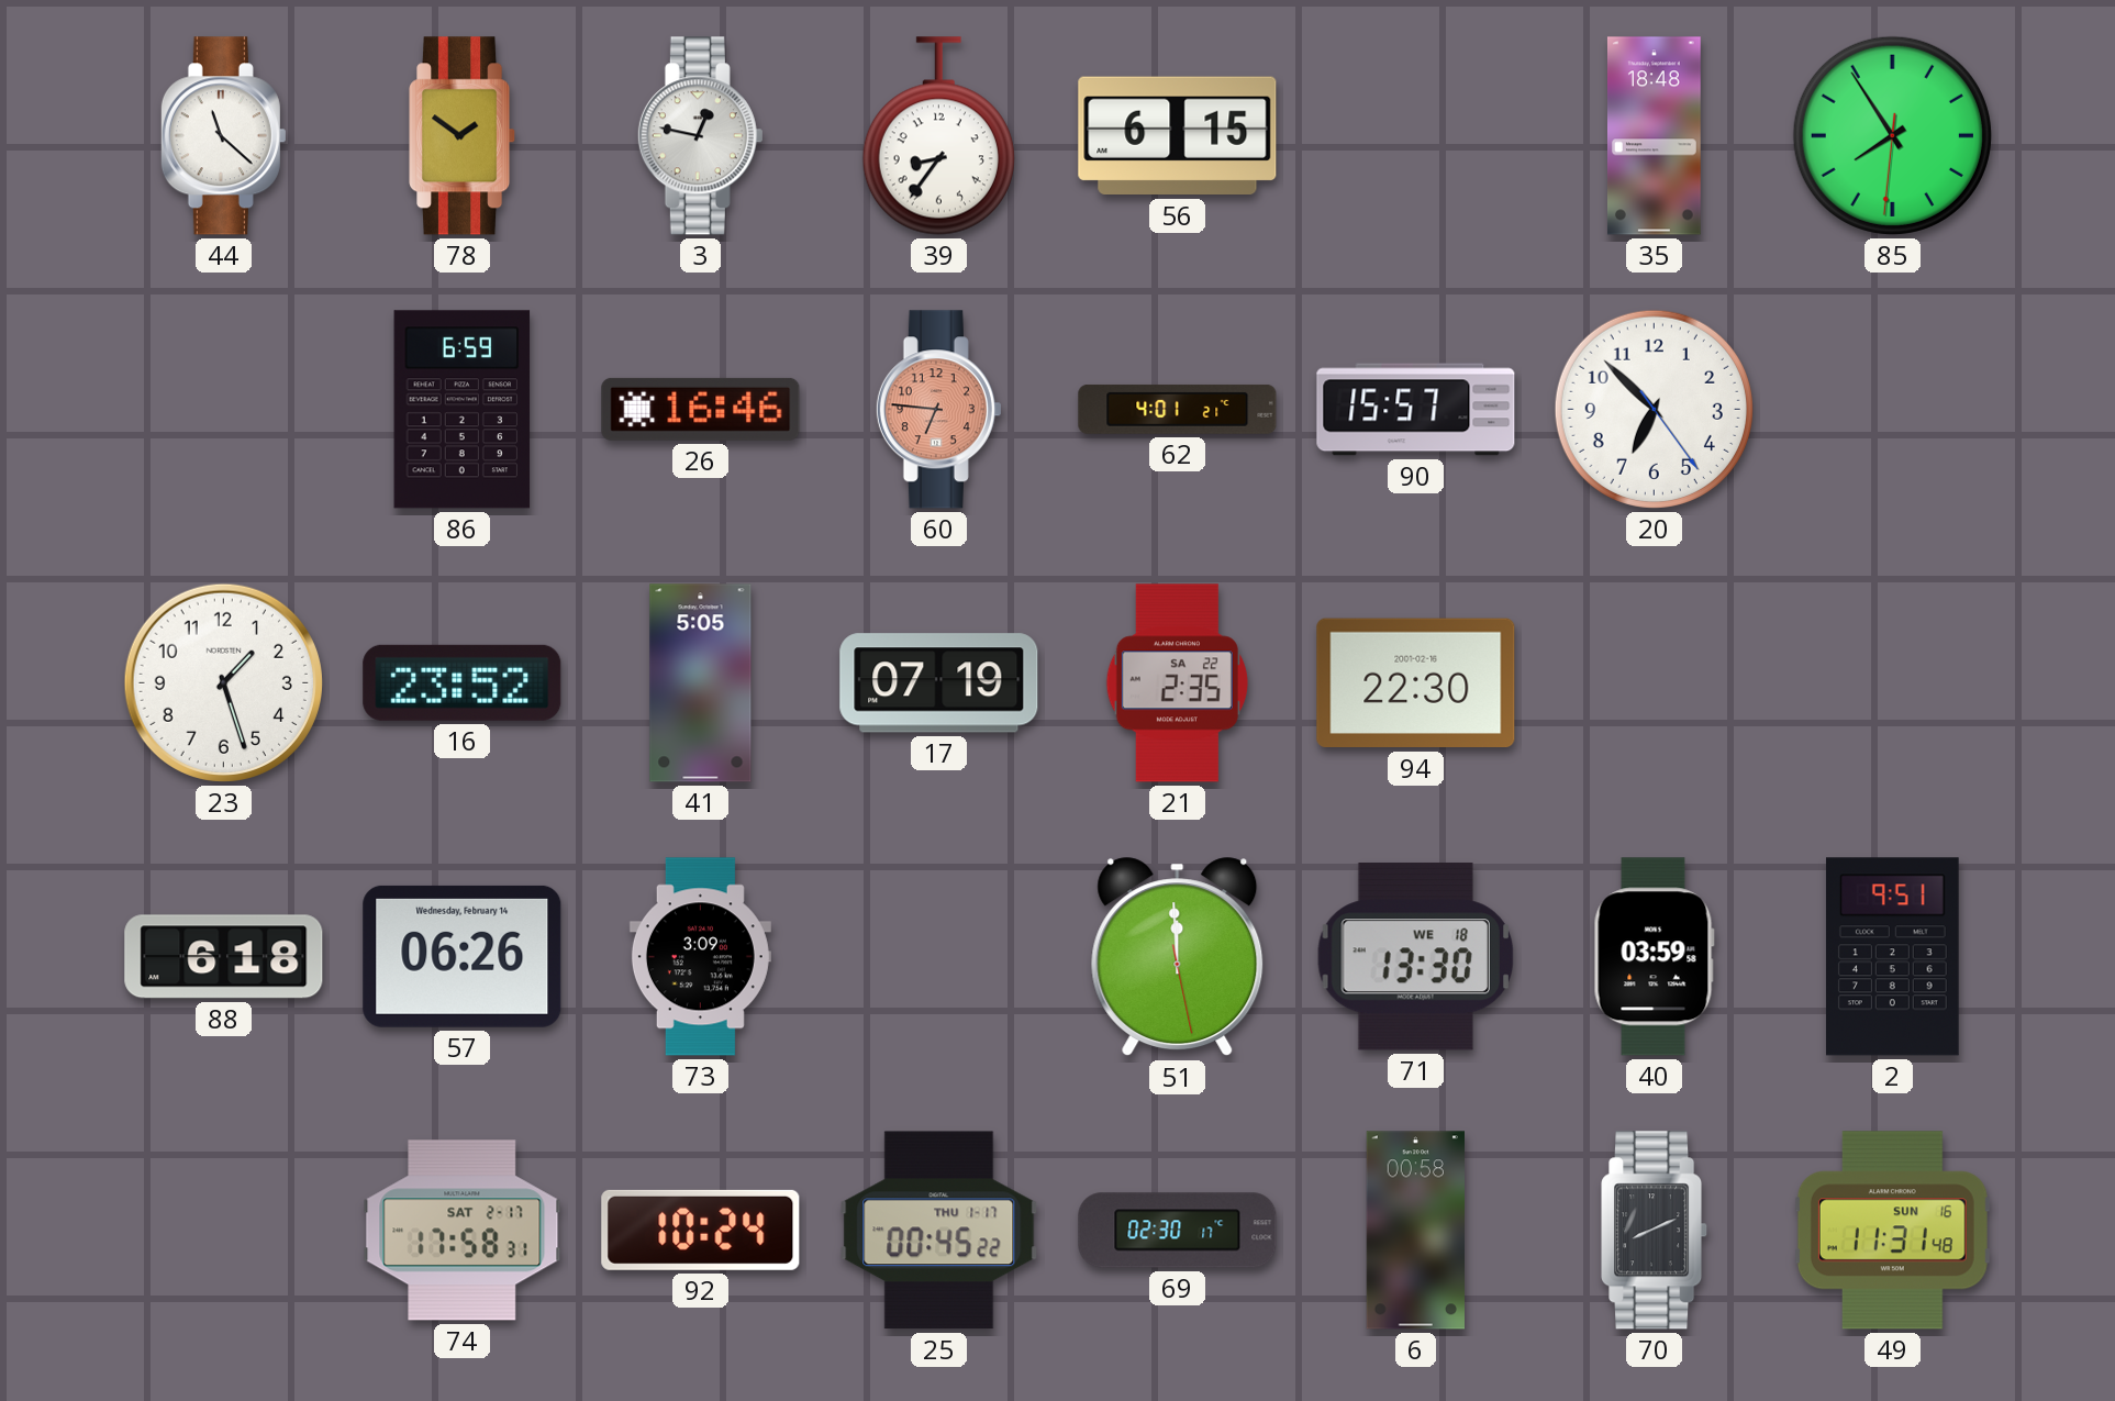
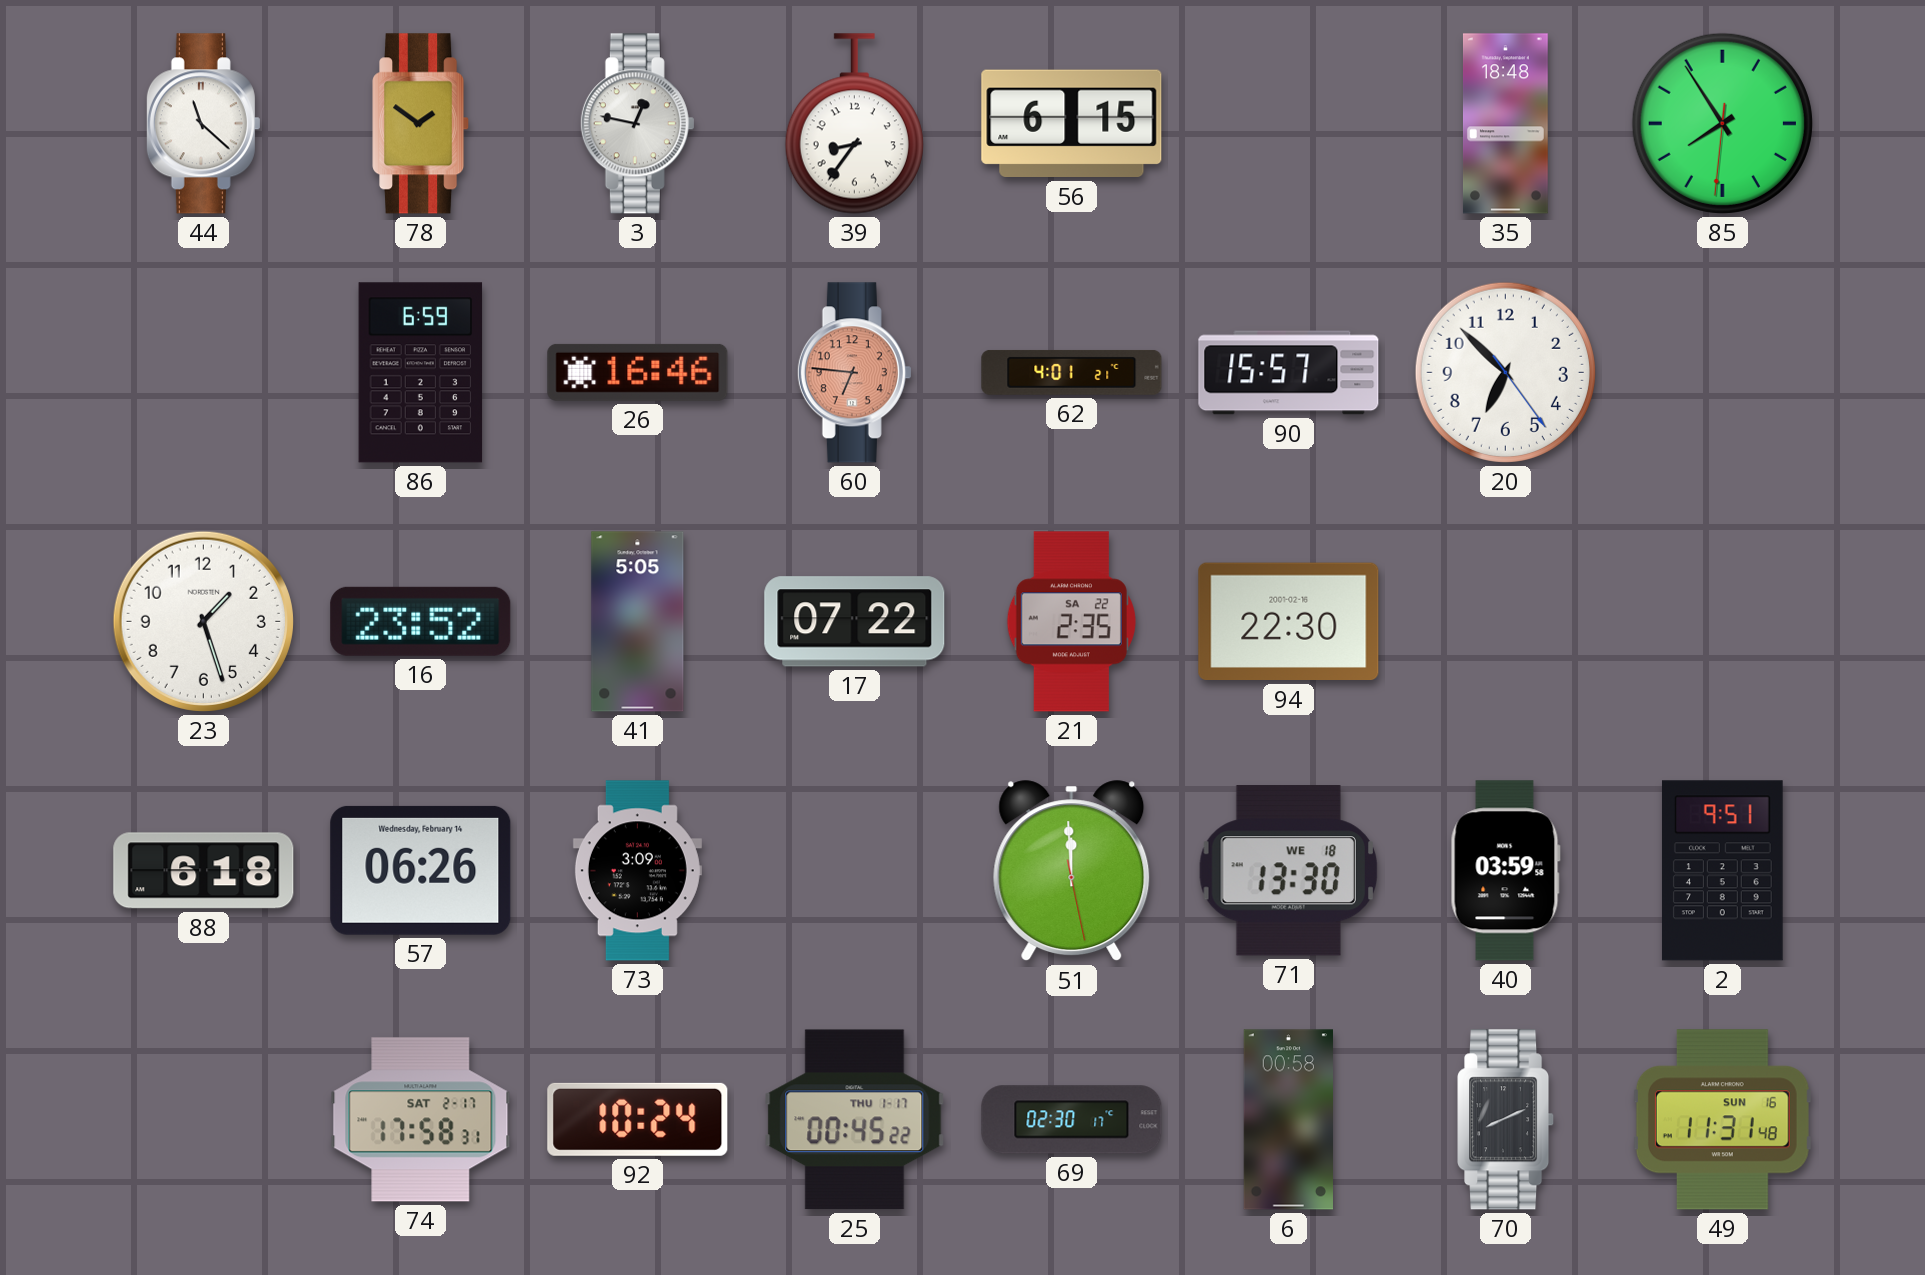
17: 07:19 -> 07:22
